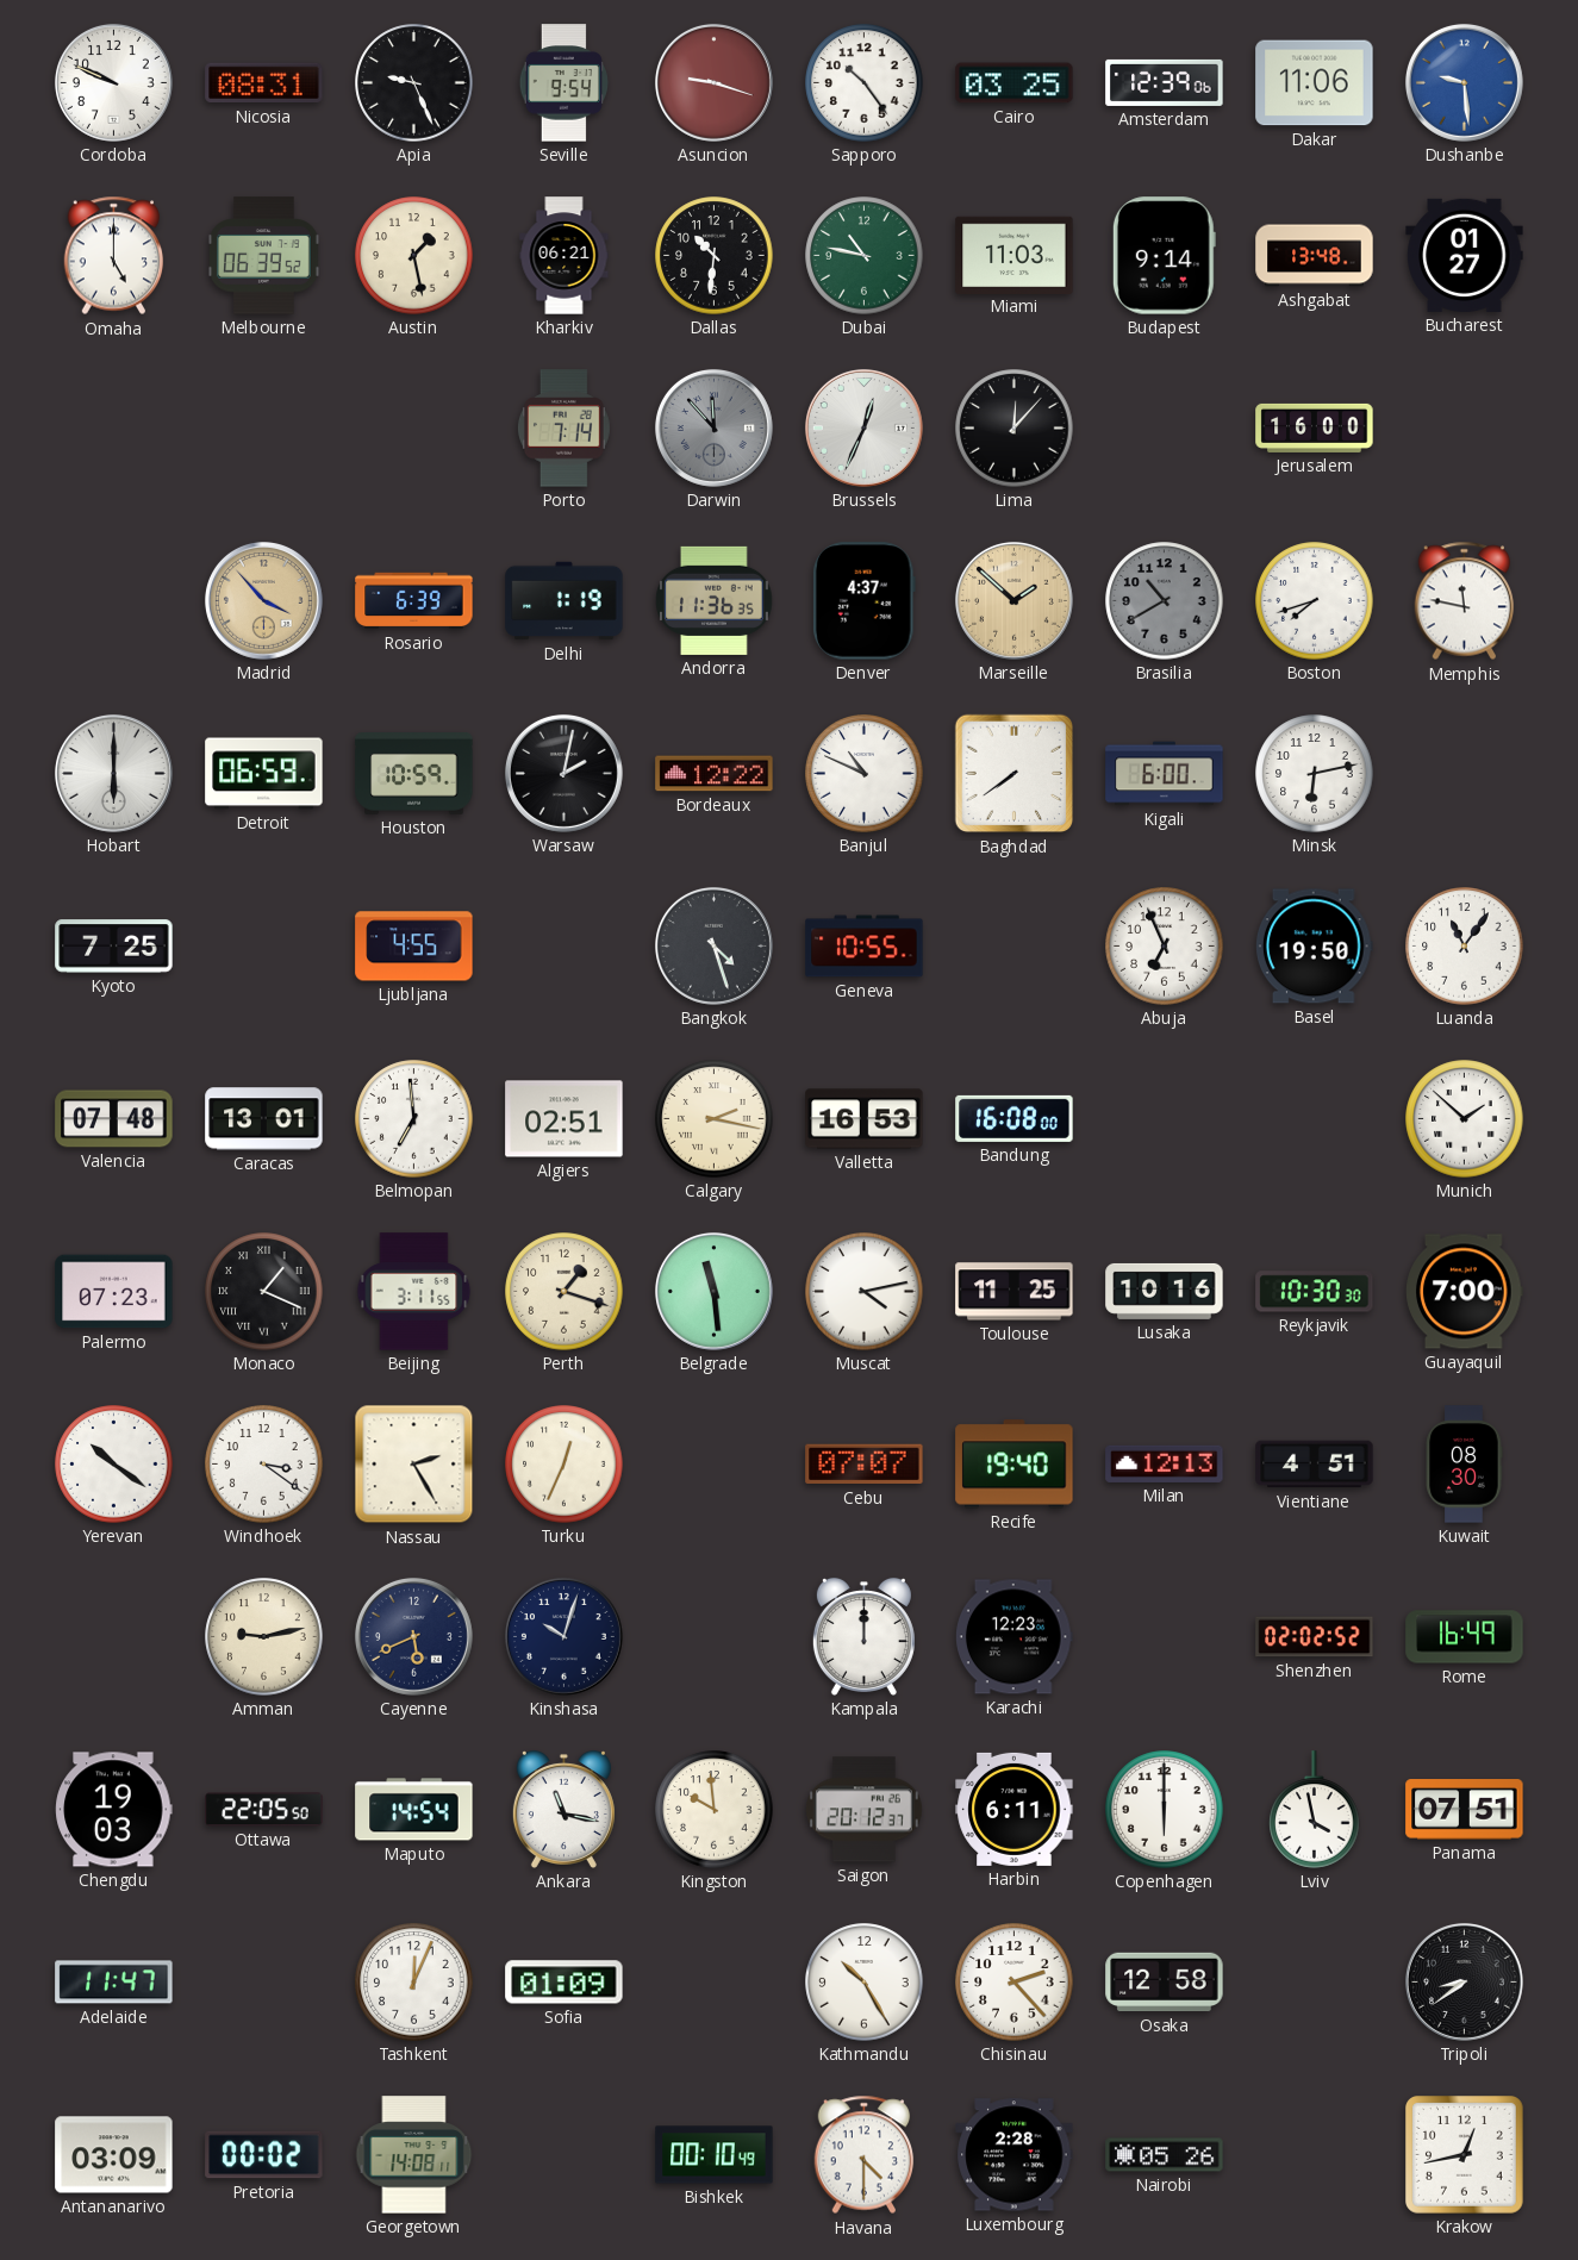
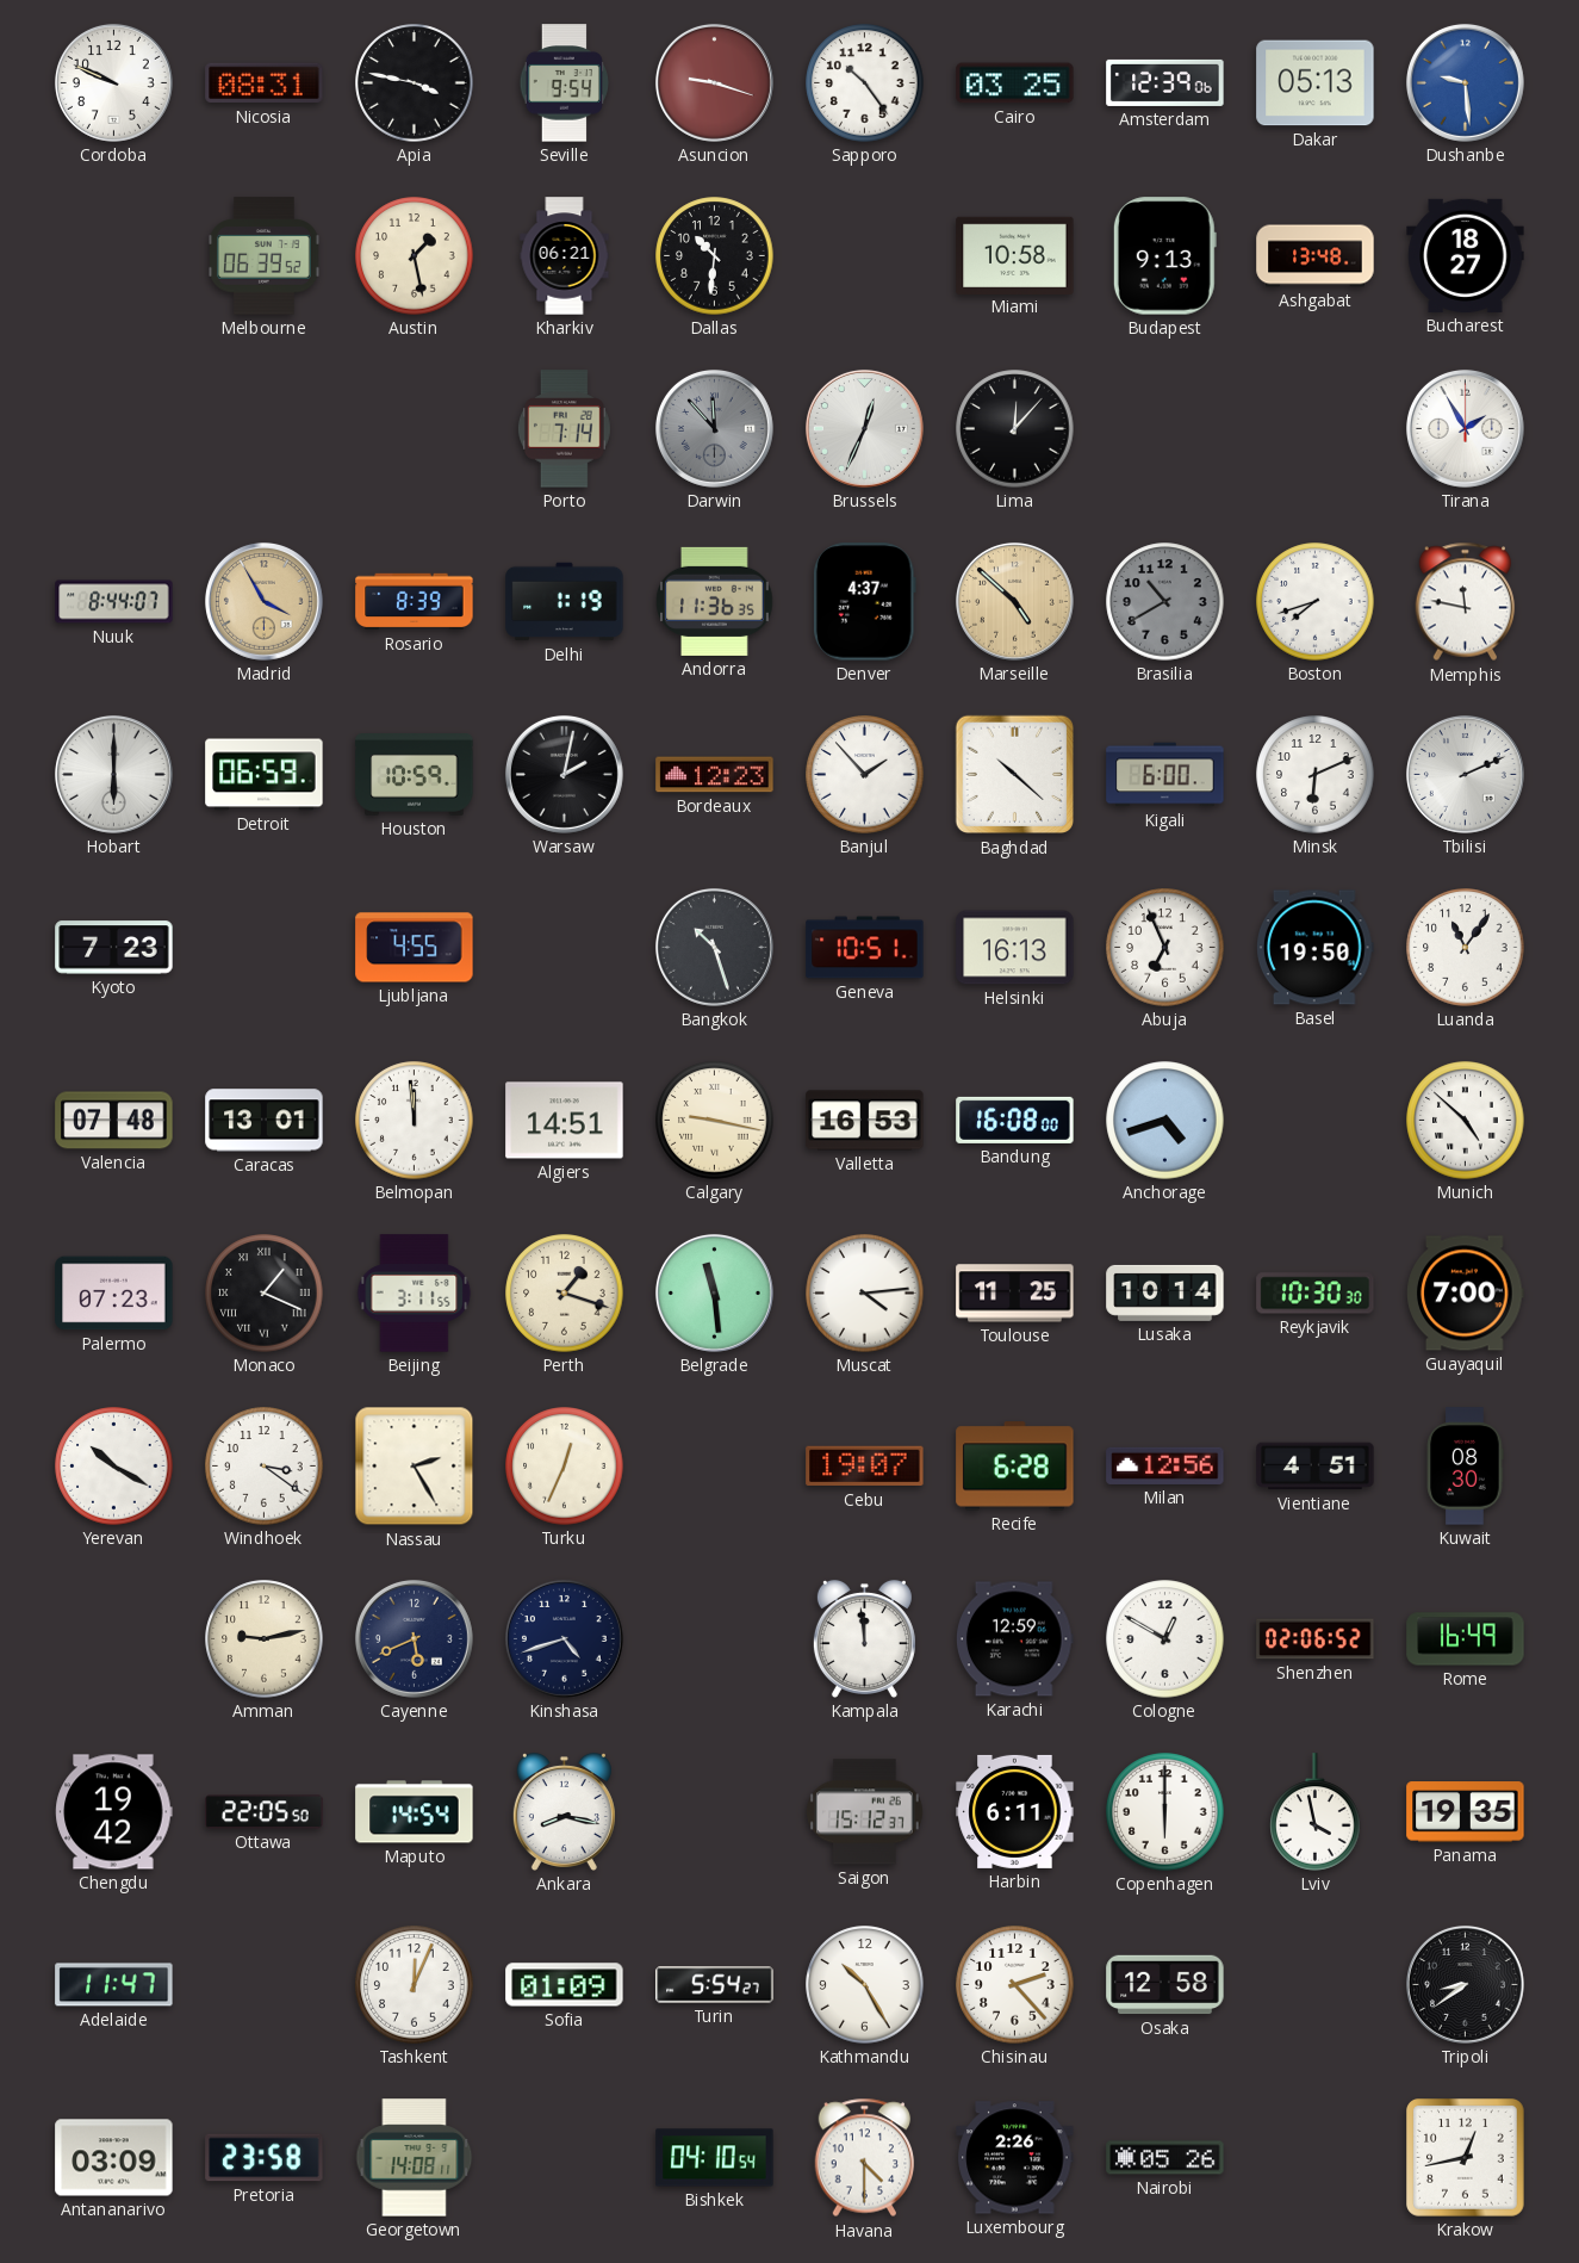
Apia: 9:26 -> 3:47
Dakar: 11:06 -> 05:13
Omaha: 5:00 -> none
Dubai: 10:47 -> none
Miami: 11:03 -> 10:58
Budapest: 9:14 -> 9:13
Bucharest: 01:27 -> 18:27
Jerusalem: 16:00 -> none
Tirana: none -> 1:55
Nuuk: none -> 8:44
Madrid: 3:53 -> 3:55
Rosario: 6:39 -> 8:39
Marseille: 1:52 -> 4:52
Bordeaux: 12:22 -> 12:23
Banjul: 10:49 -> 1:53
Baghdad: 7:39 -> 10:22
Minsk: 6:13 -> 6:11
Tbilisi: none -> 2:11
Kyoto: 7:25 -> 7:23
Bangkok: 4:27 -> 10:27
Geneva: 10:55 -> 10:51
Helsinki: none -> 16:13
Belmopan: 6:59 -> 11:59
Algiers: 02:51 -> 14:51
Calgary: 2:17 -> 9:17
Anchorage: none -> 4:42
Munich: 1:52 -> 4:52
Muscat: 4:13 -> 4:14
Lusaka: 10:16 -> 10:14
Yerevan: 10:21 -> 10:20
Cebu: 07:07 -> 19:07
Recife: 19:40 -> 6:28
Milan: 12:13 -> 12:56
Kinshasa: 10:03 -> 4:42
Kampala: 12:00 -> 11:59
Karachi: 12:23 -> 12:59
Cologne: none -> 12:50
Shenzhen: 02:02 -> 02:06
Chengdu: 19:03 -> 19:42
Ankara: 11:17 -> 8:17
Kingston: 9:59 -> none
Saigon: 20:12 -> 15:12
Panama: 07:51 -> 19:35
Turin: none -> 5:54
Pretoria: 00:02 -> 23:58
Bishkek: 00:10 -> 04:10
Luxembourg: 2:28 -> 2:26
